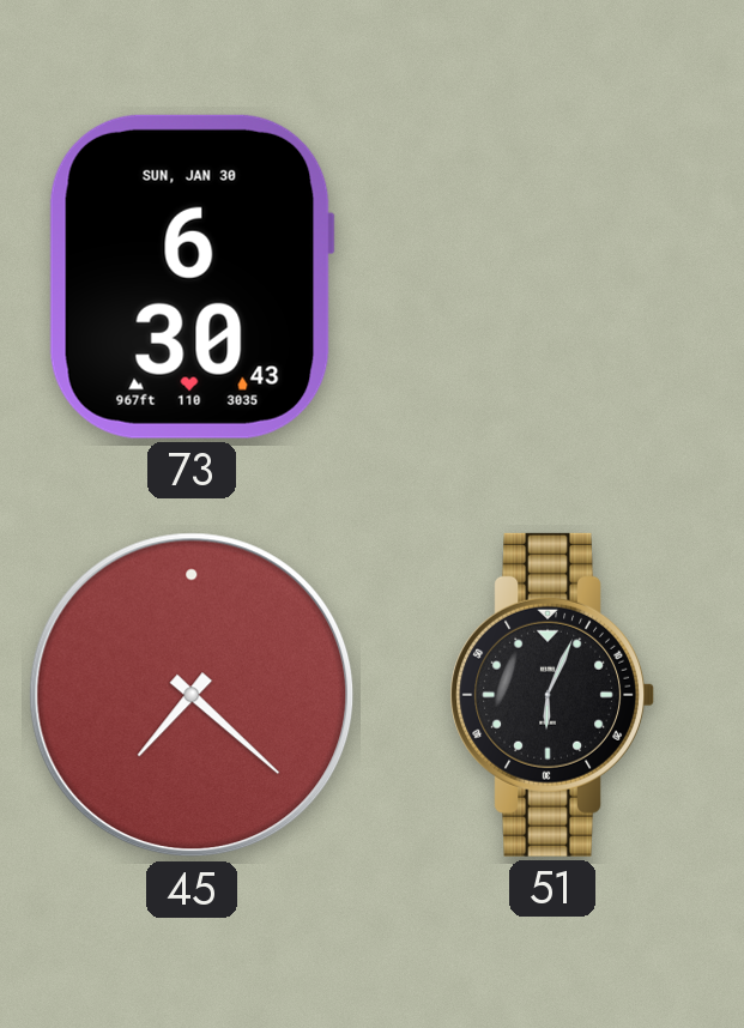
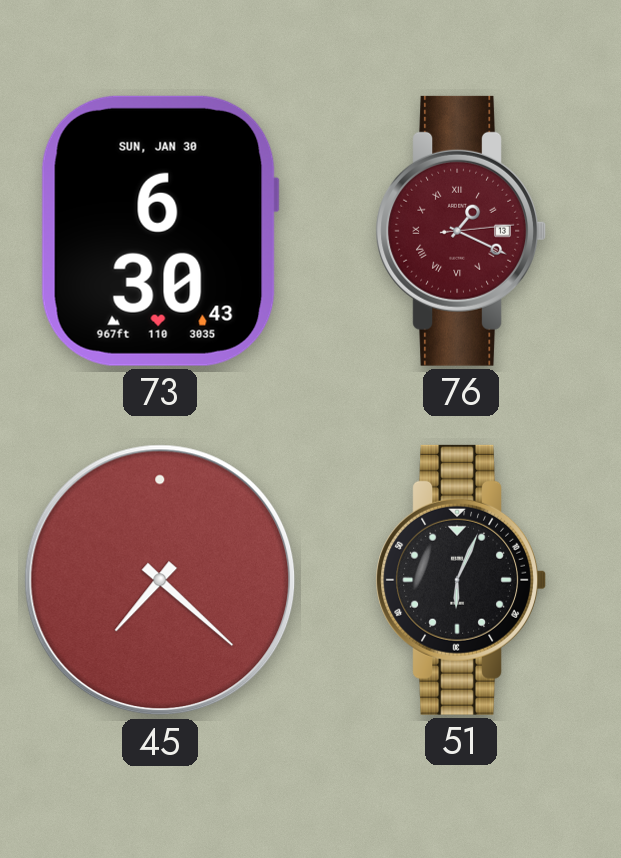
76: none -> 1:19
